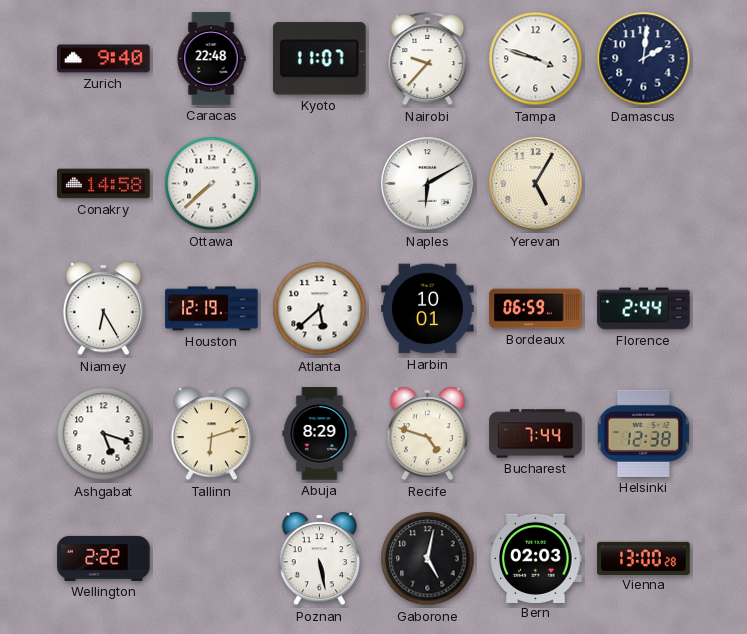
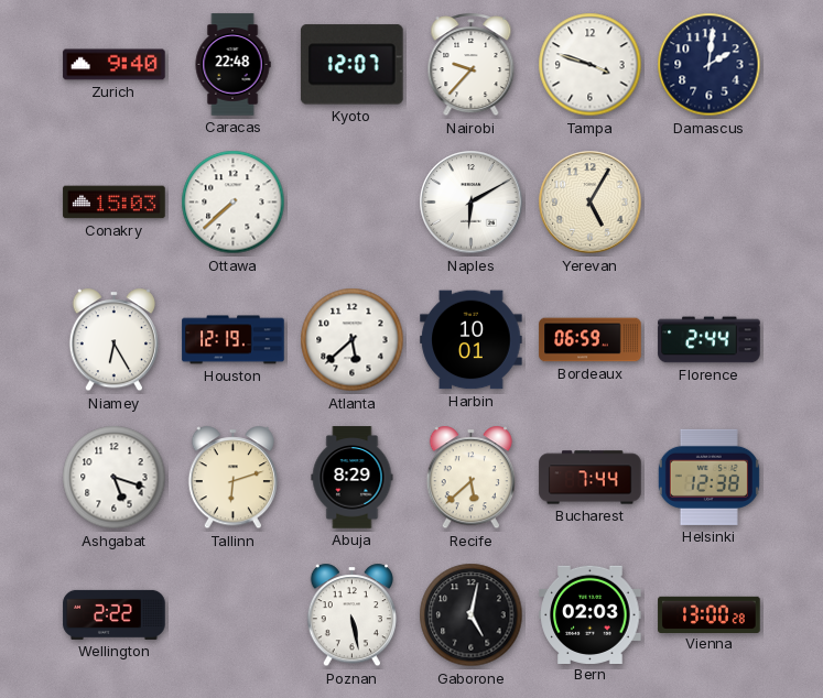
Kyoto: 11:07 -> 12:07
Conakry: 14:58 -> 15:03
Recife: 4:48 -> 5:38
